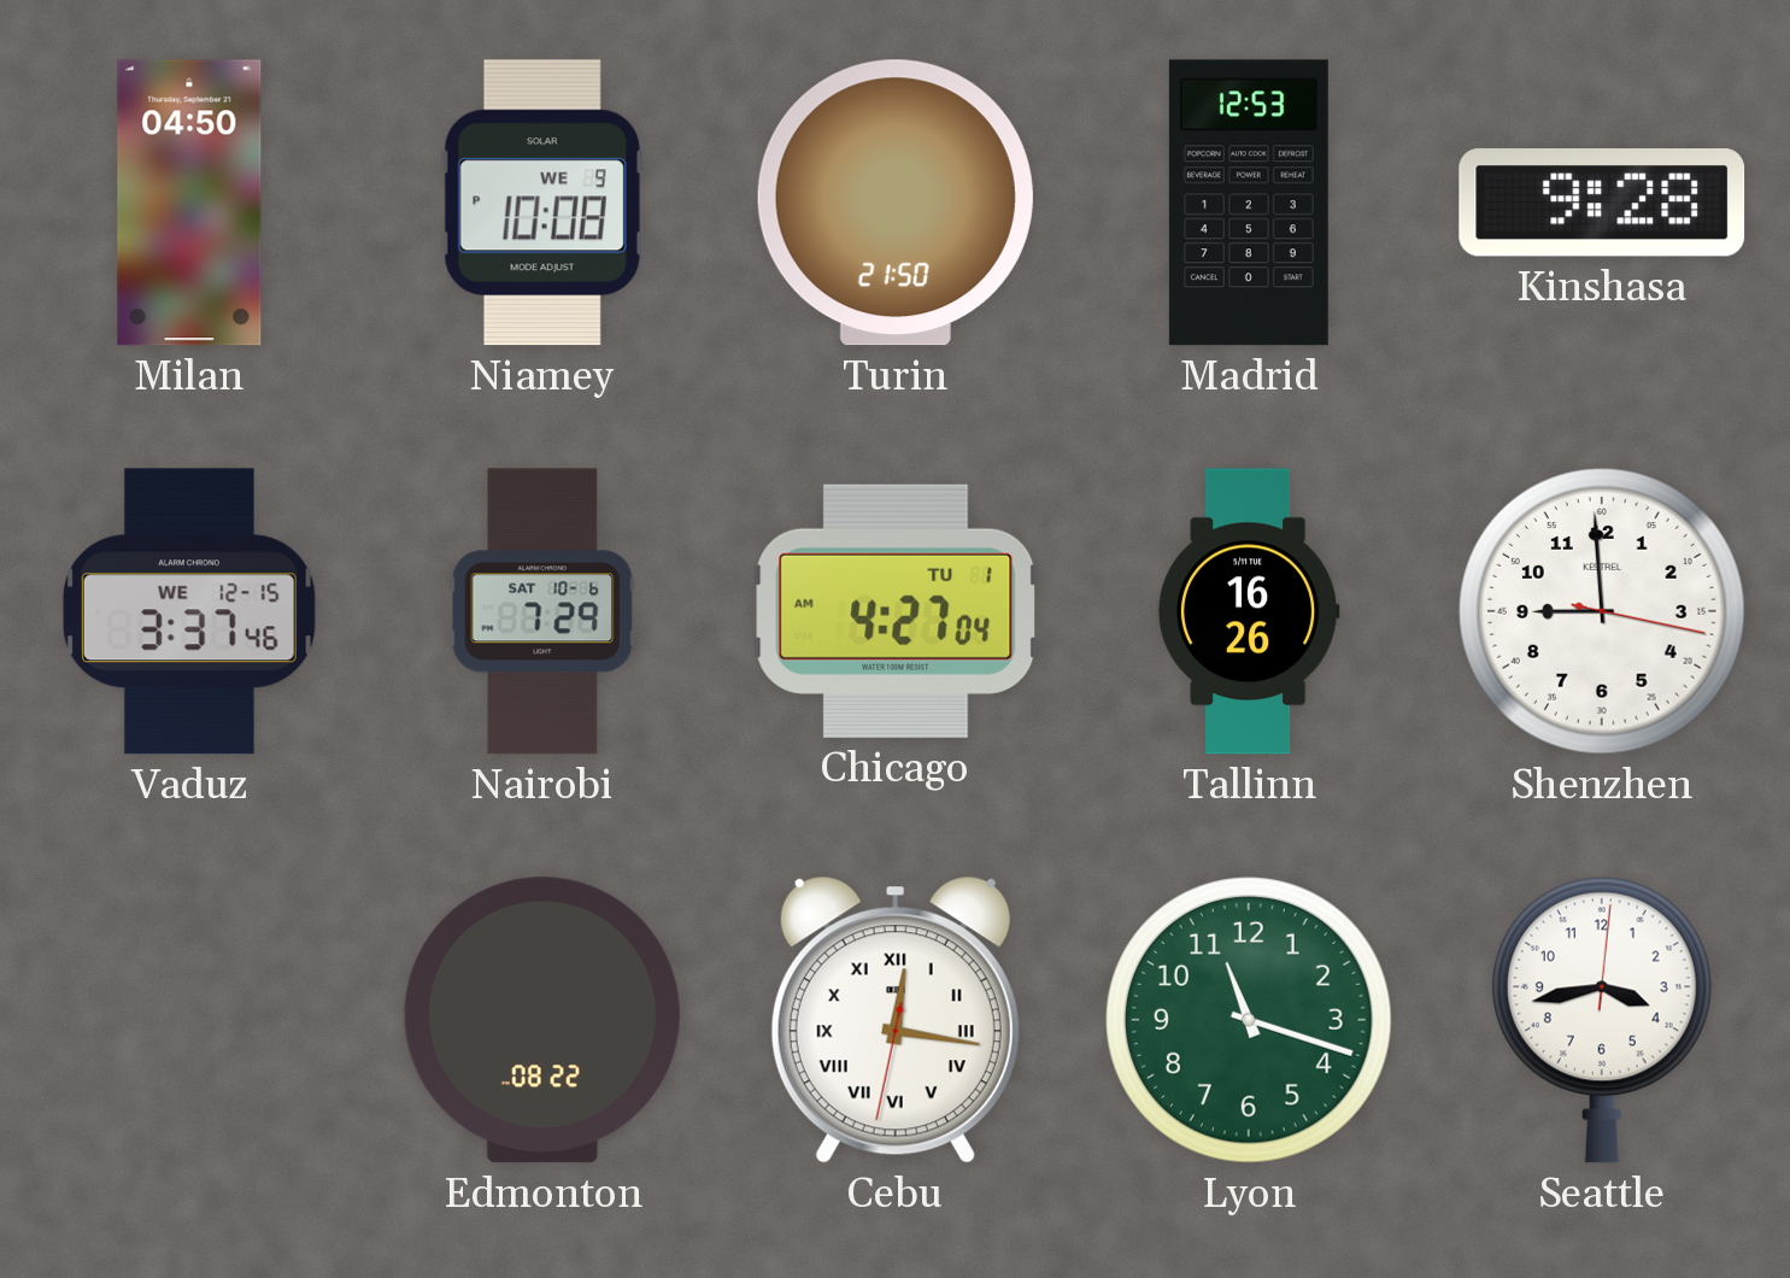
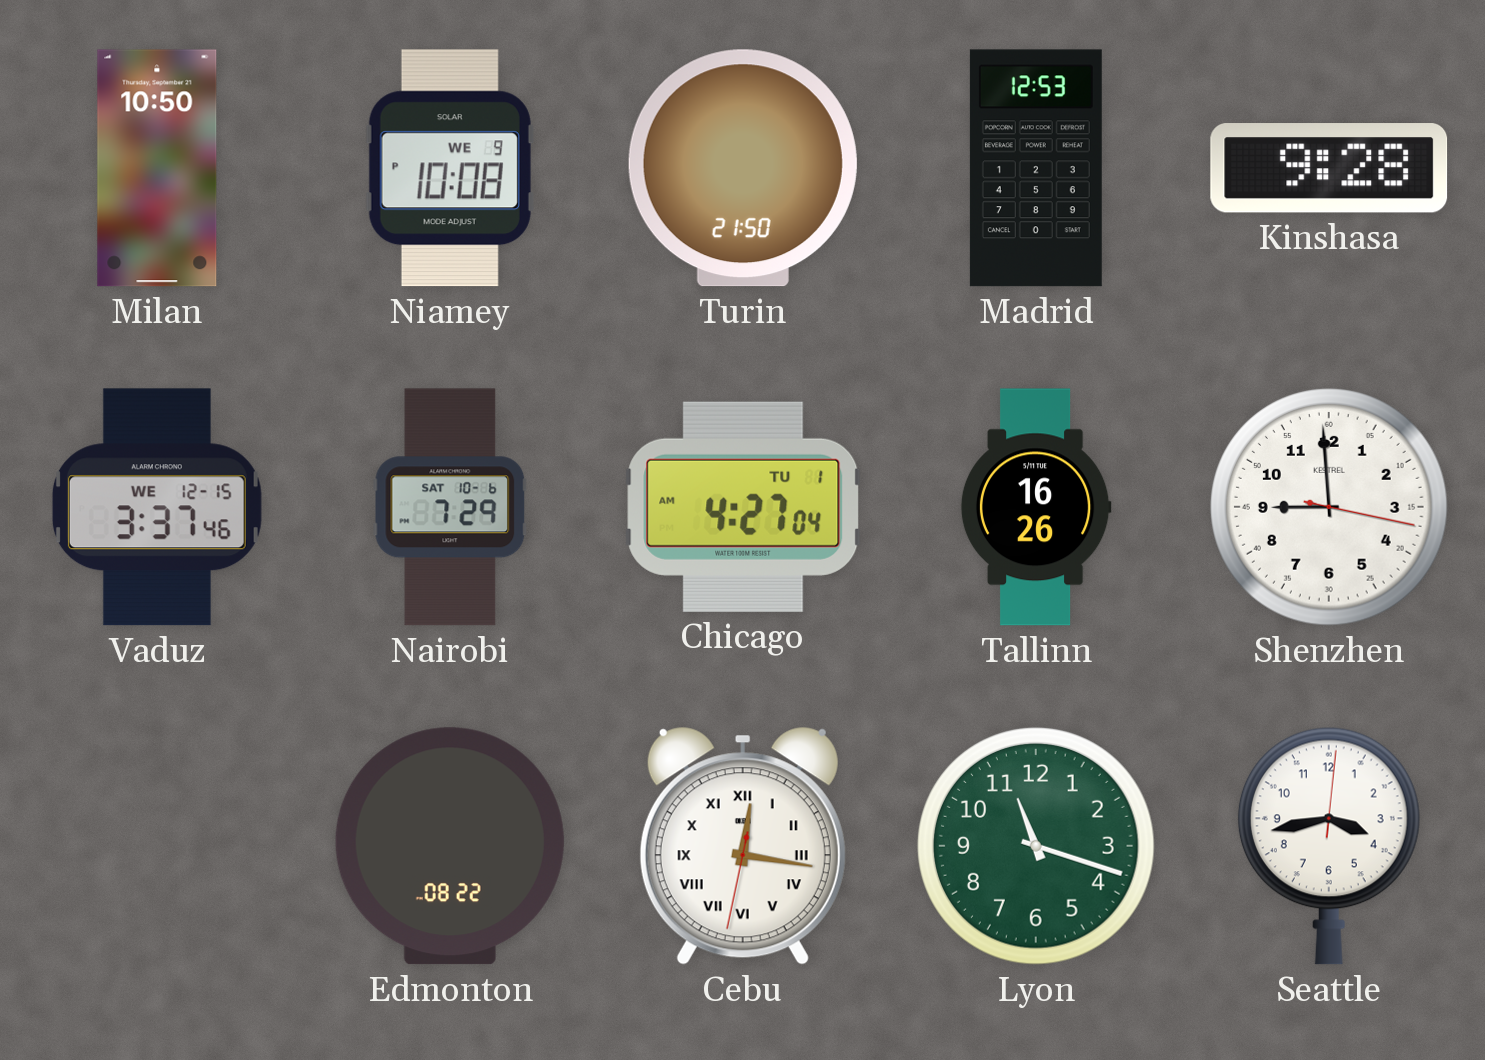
Milan: 04:50 -> 10:50
